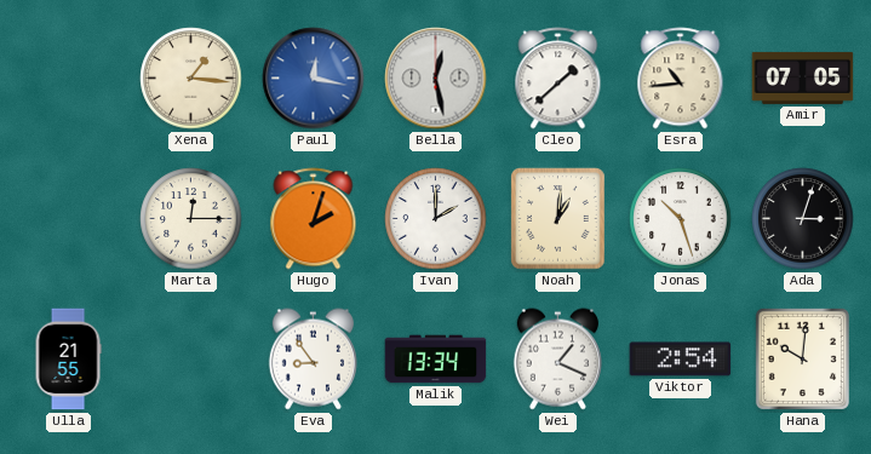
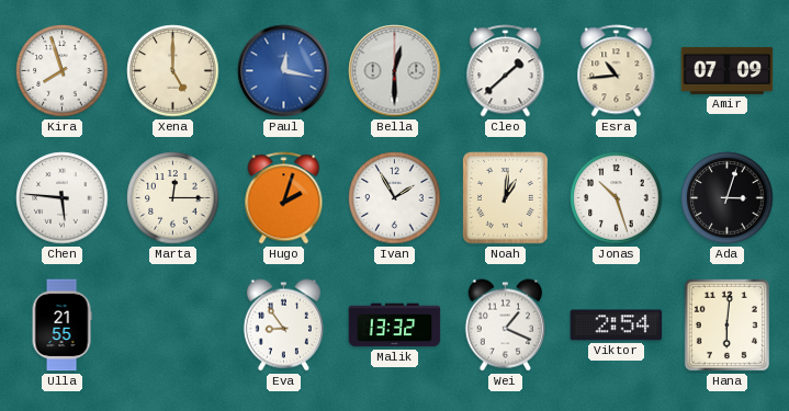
Kira: none -> 7:57
Xena: 1:16 -> 5:00
Bella: 12:28 -> 12:30
Amir: 07:05 -> 07:09
Chen: none -> 5:46
Ivan: 2:00 -> 1:55
Malik: 13:34 -> 13:32
Hana: 10:01 -> 6:01
